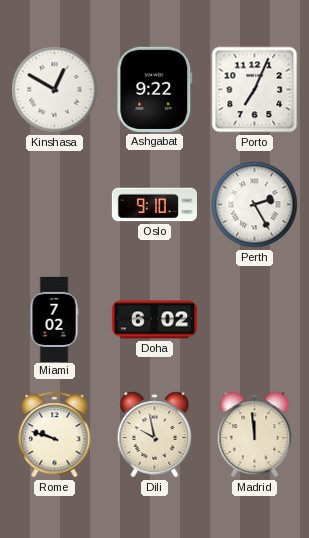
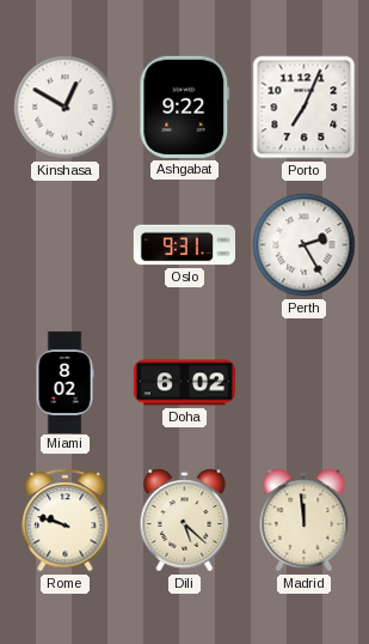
Oslo: 9:10 -> 9:31
Miami: 7:02 -> 8:02
Dili: 9:58 -> 5:22
